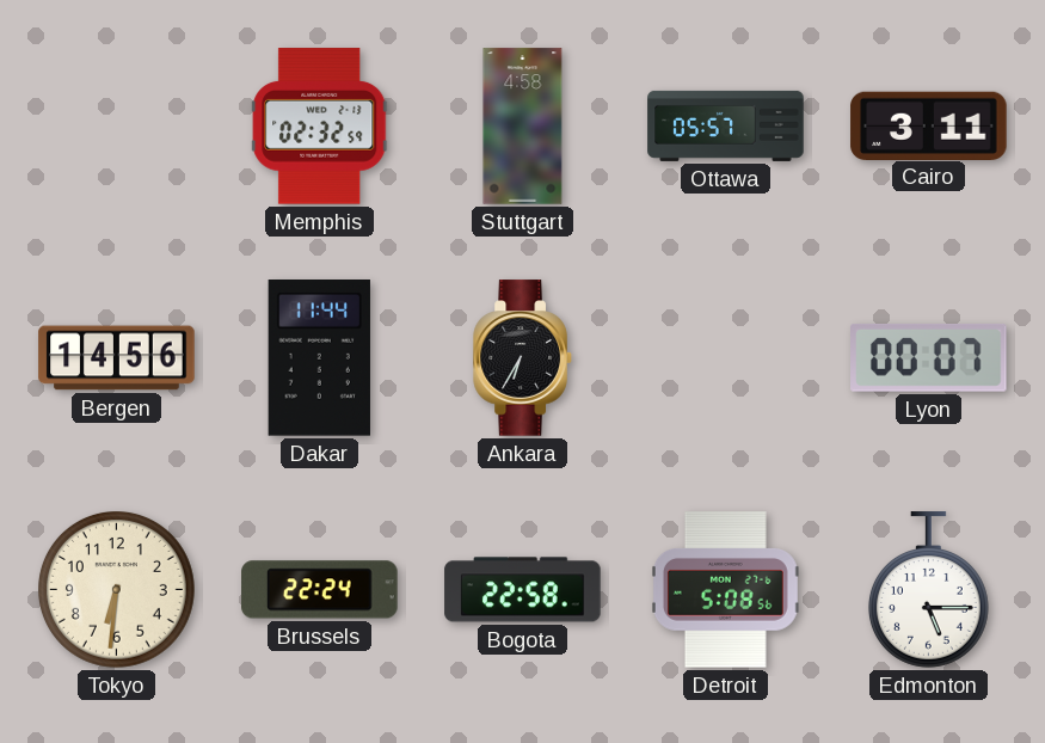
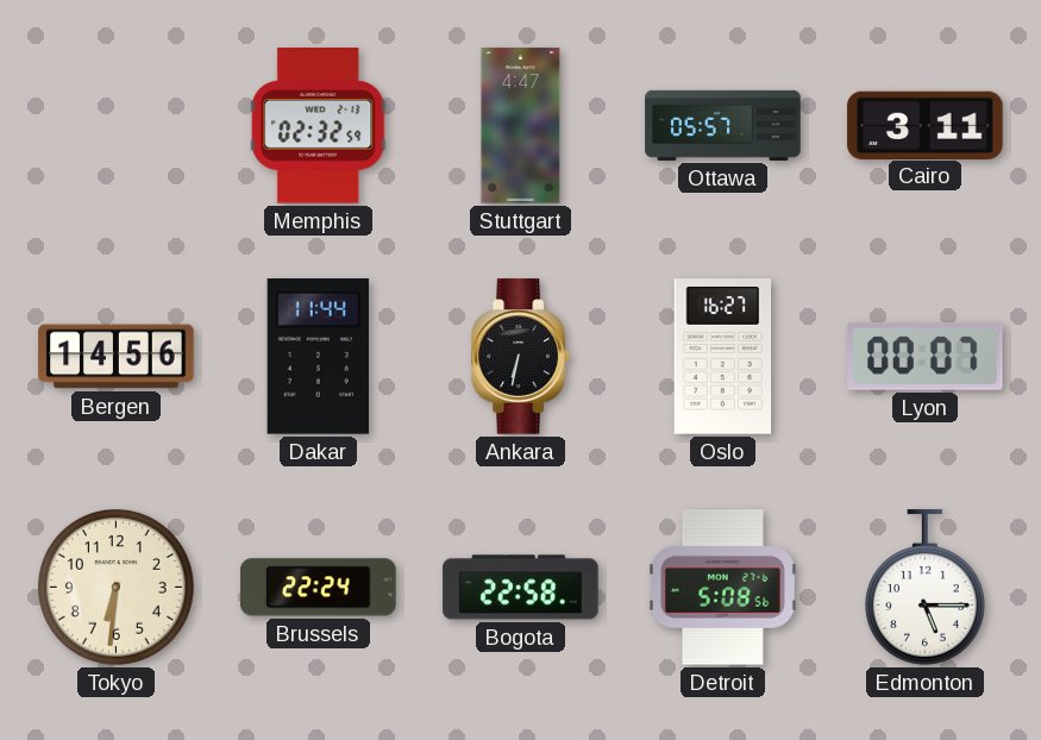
Stuttgart: 4:58 -> 4:47
Ankara: 6:35 -> 6:32
Oslo: none -> 16:27
